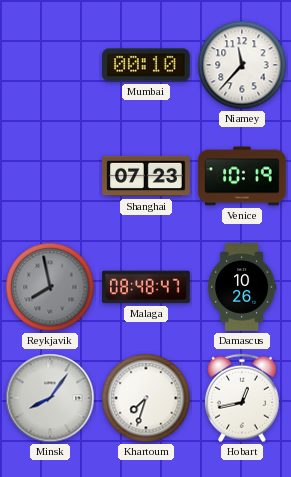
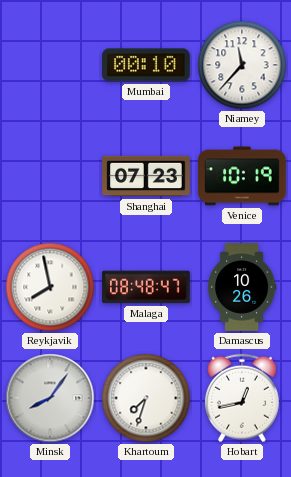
Reykjavik dial: grey -> white
